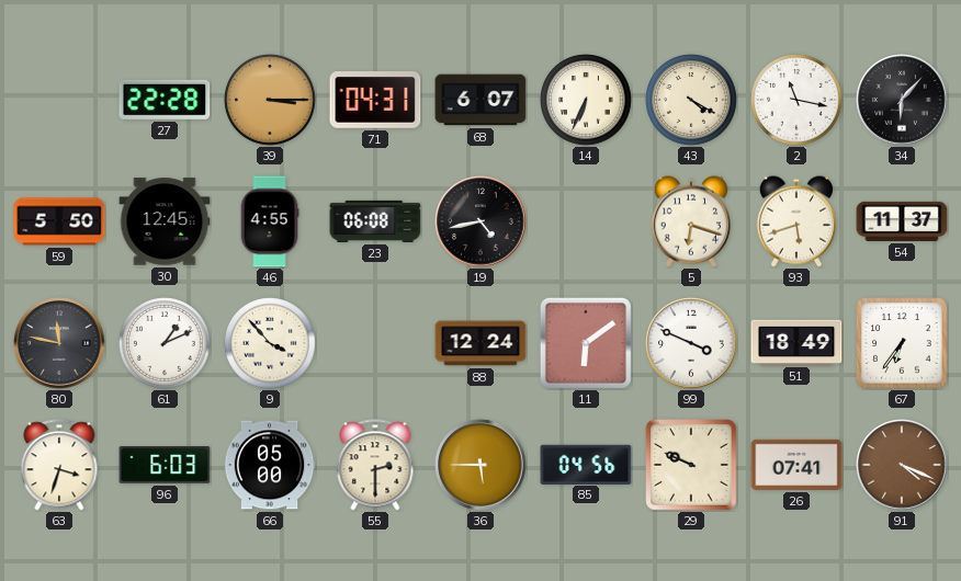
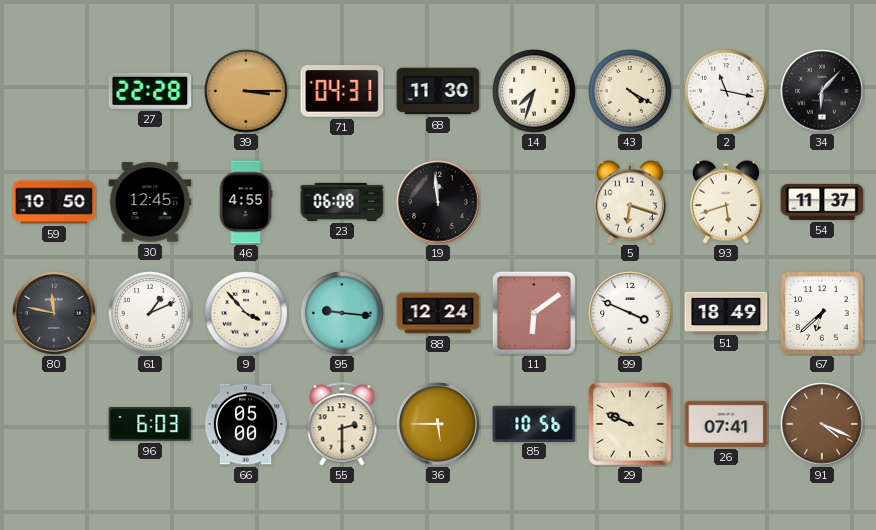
68: 6:07 -> 11:30
14: 6:34 -> 7:33
59: 5:50 -> 10:50
19: 4:43 -> 11:59
95: none -> 9:16
67: 6:36 -> 6:38
63: 3:33 -> none
85: 04:56 -> 10:56
